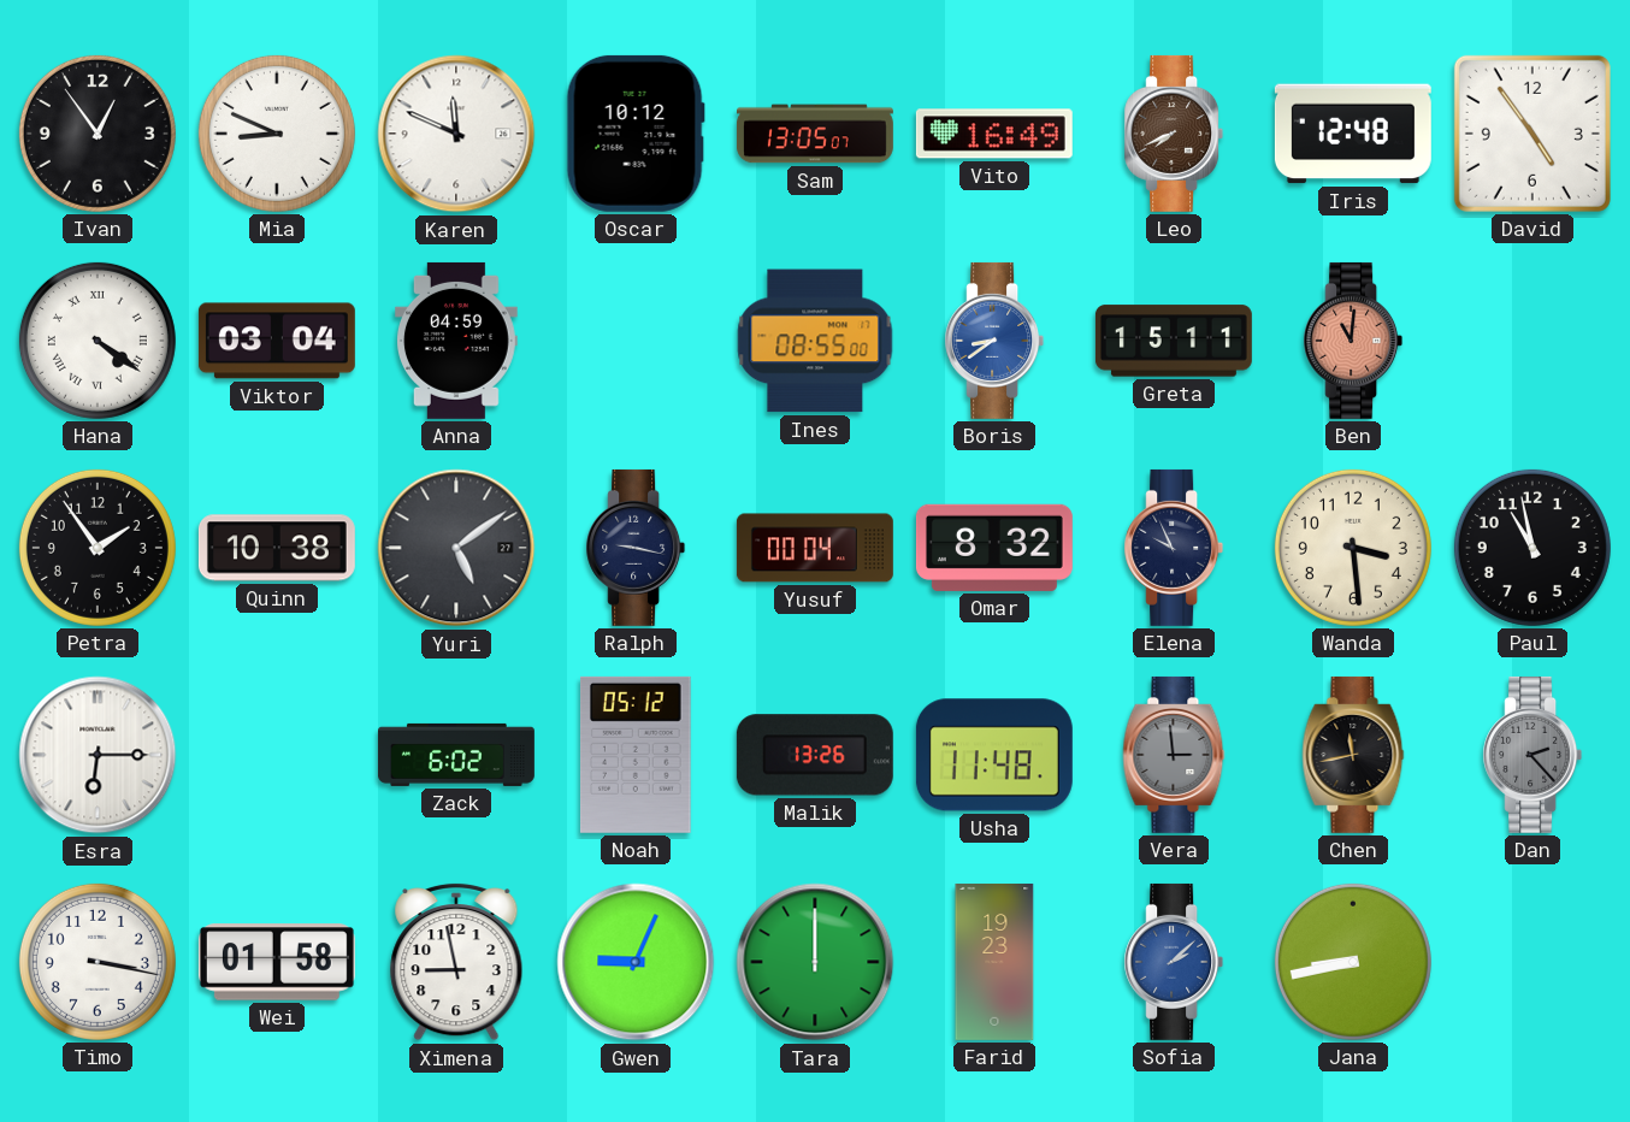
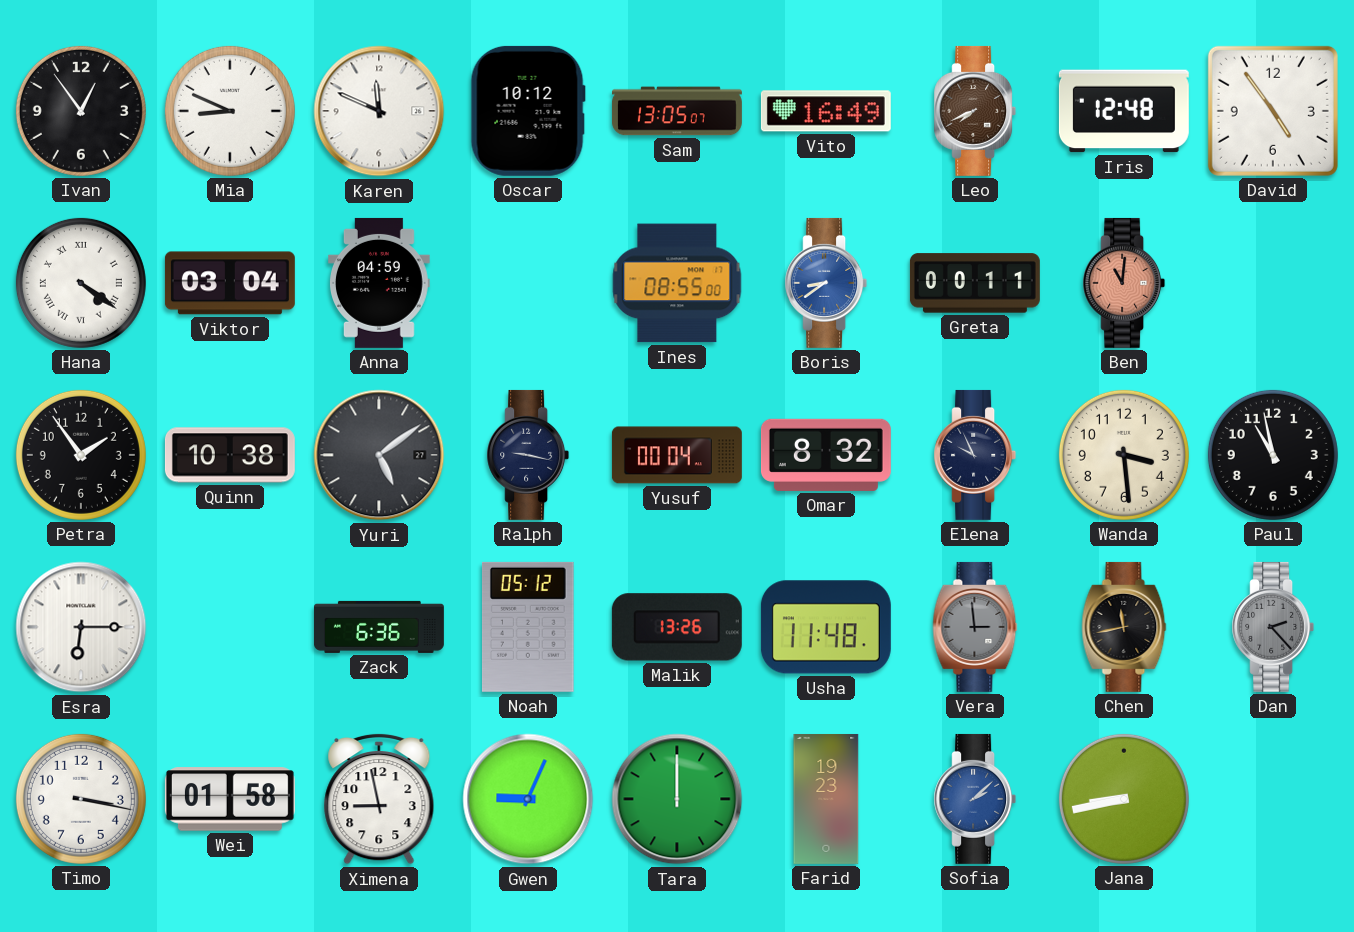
Greta: 15:11 -> 00:11
Zack: 6:02 -> 6:36
